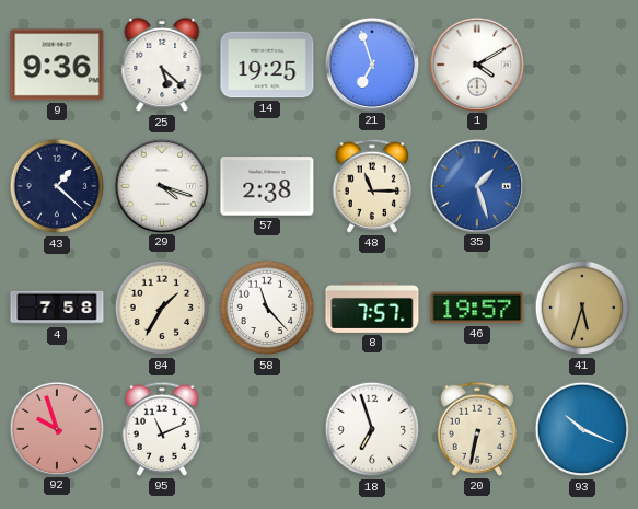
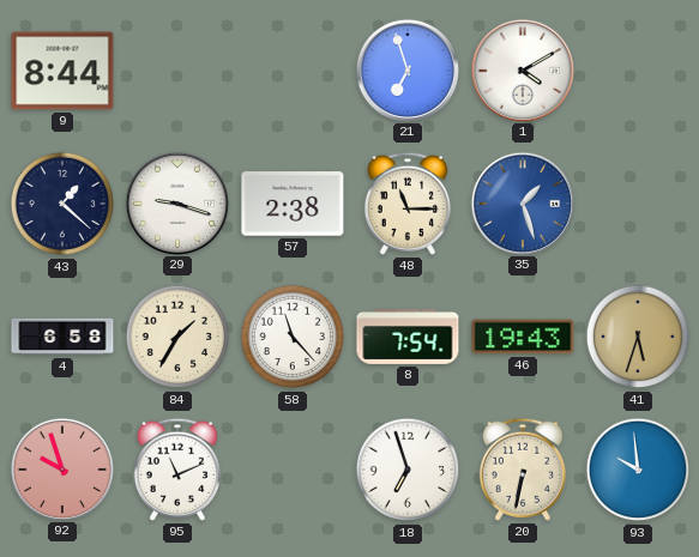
9: 9:36 -> 8:44
25: 5:22 -> none
14: 19:25 -> none
29: 4:18 -> 9:18
4: 7:58 -> 6:58
8: 7:57 -> 7:54
46: 19:57 -> 19:43
93: 10:19 -> 9:59
